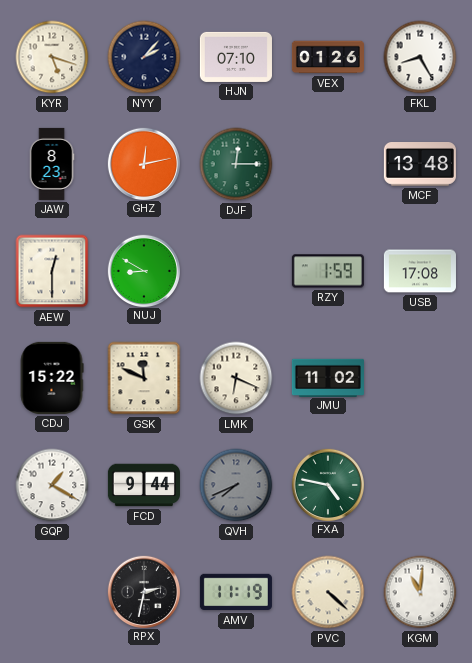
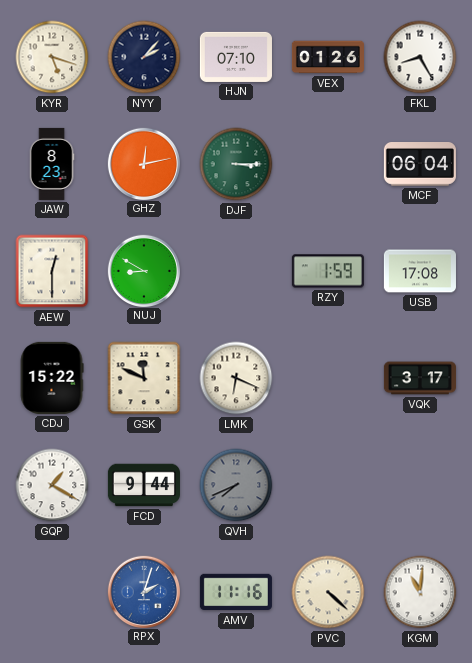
DJF: 12:15 -> 3:15
MCF: 13:48 -> 06:04
JMU: 11:02 -> none
VQK: none -> 3:17
FXA: 4:47 -> none
RPX: 2:32 -> 2:03
RPX dial: black -> blue
AMV: 11:19 -> 11:16
